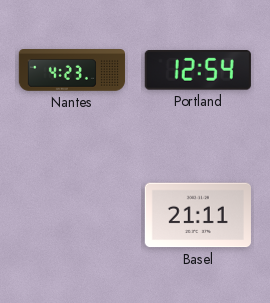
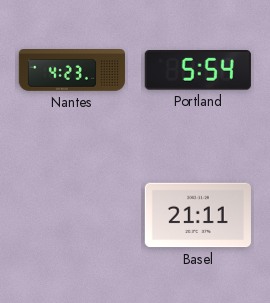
Portland: 12:54 -> 5:54
